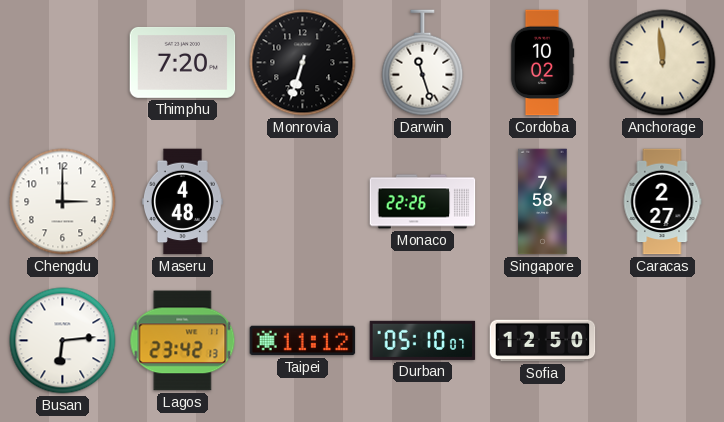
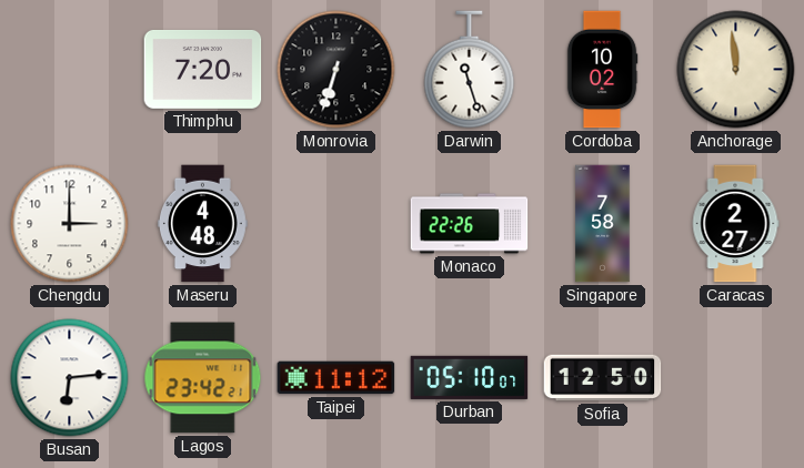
Lagos: 23:42:13 -> 23:42:21
